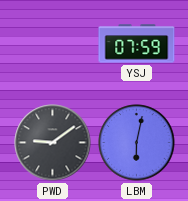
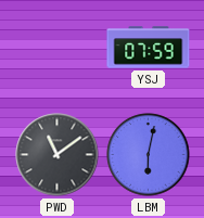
PWD: 9:09 -> 11:09
